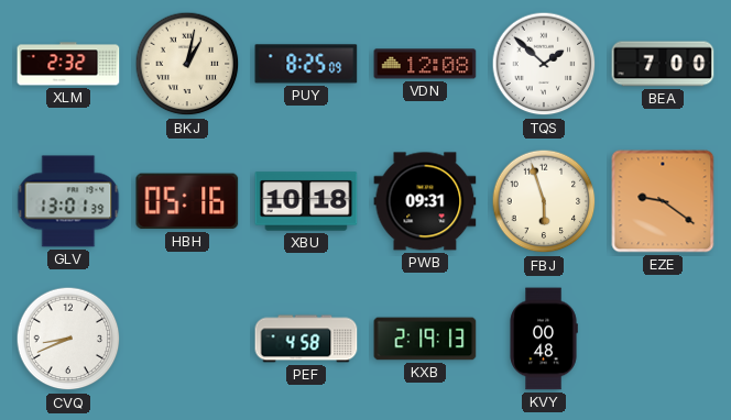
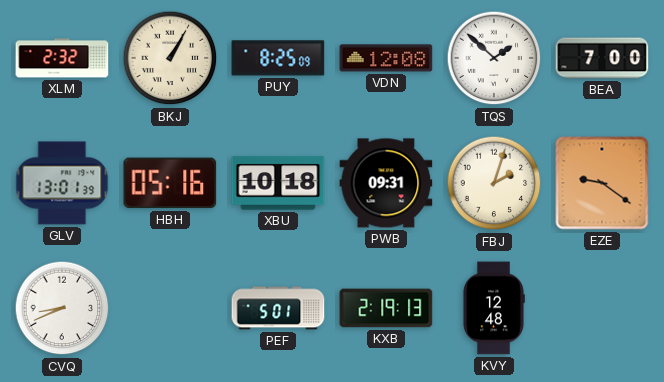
BKJ: 1:02 -> 1:05
FBJ: 5:57 -> 2:03
PEF: 4:58 -> 5:01
KVY: 00:48 -> 12:48
